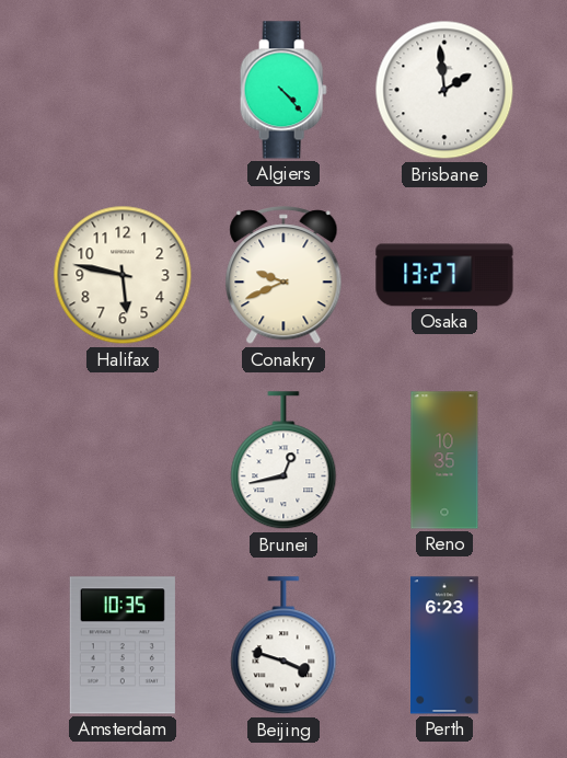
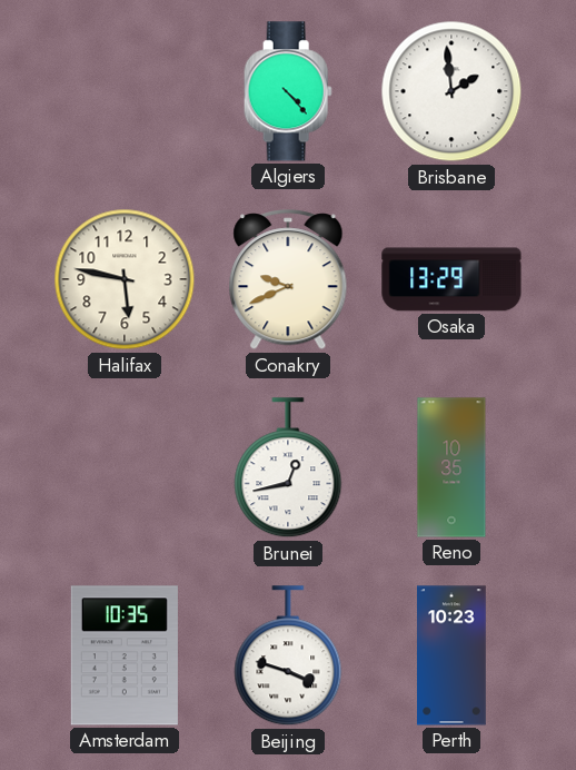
Osaka: 13:27 -> 13:29
Perth: 6:23 -> 10:23
